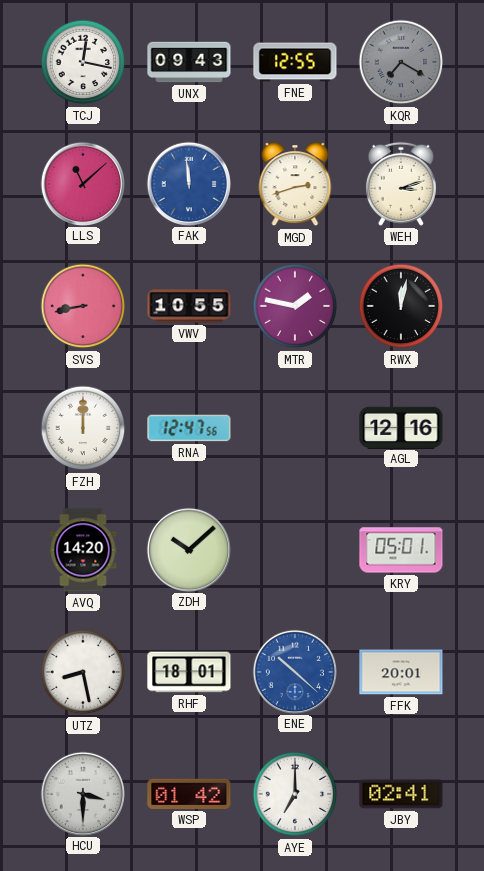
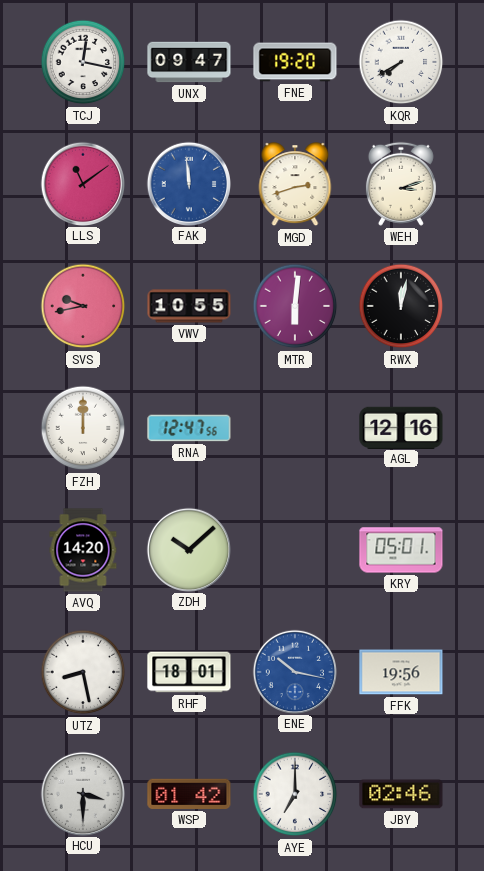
UNX: 09:43 -> 09:47
FNE: 12:55 -> 19:20
KQR: 7:20 -> 7:40
KQR dial: grey -> white
LLS: 11:08 -> 11:09
SVS: 8:43 -> 9:43
MTR: 1:47 -> 6:01
ENE: 10:22 -> 10:17
FFK: 20:01 -> 19:56
JBY: 02:41 -> 02:46
